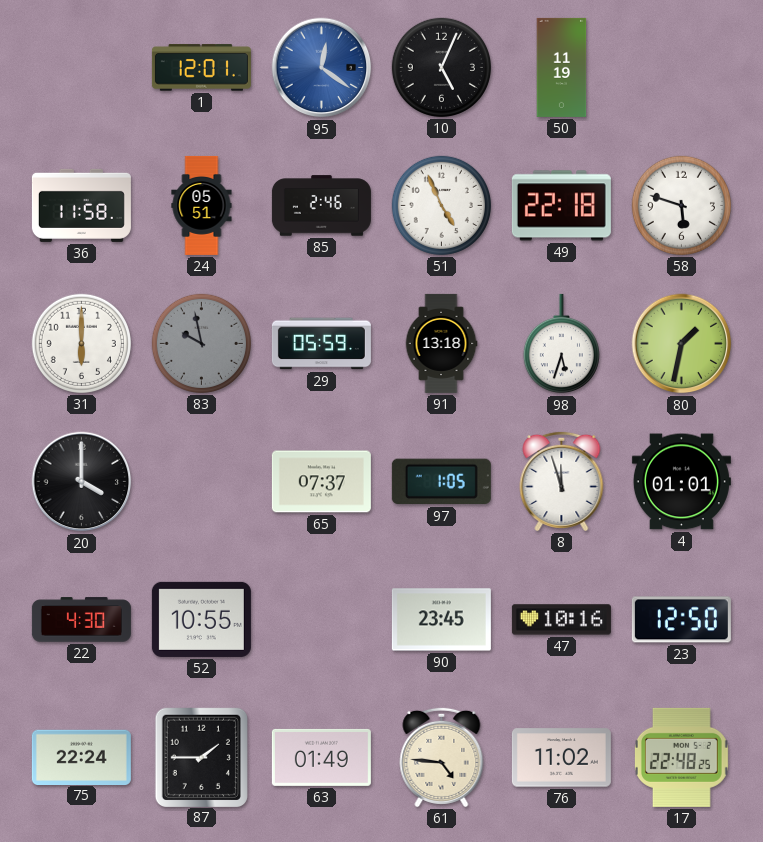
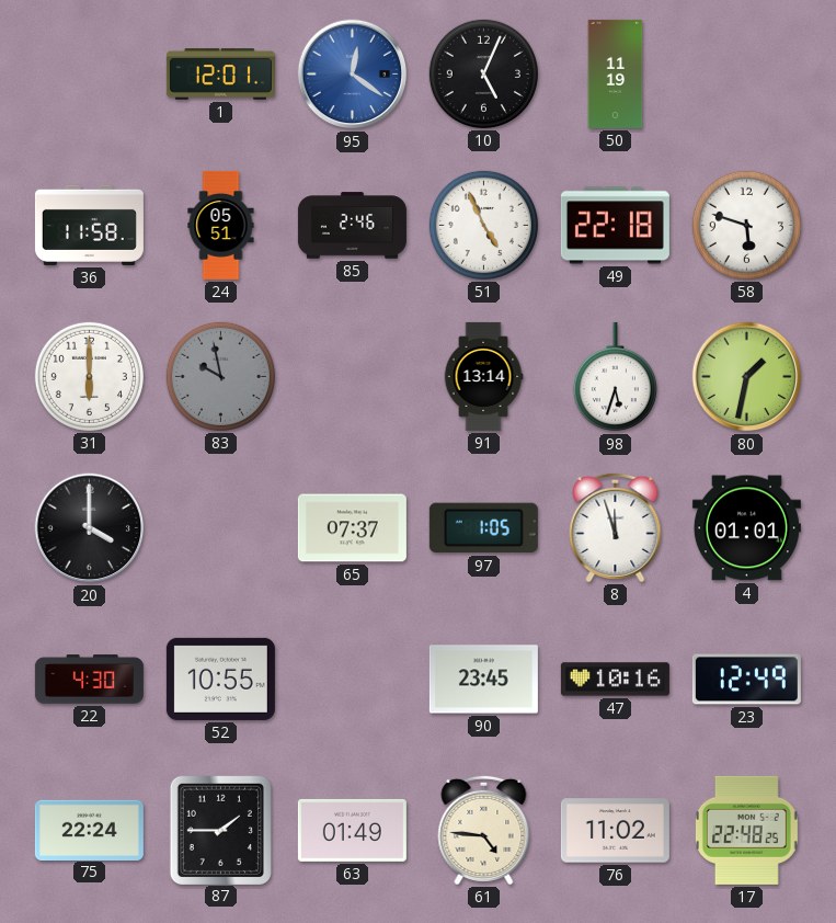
29: 05:59 -> none
91: 13:18 -> 13:14
23: 12:50 -> 12:49
